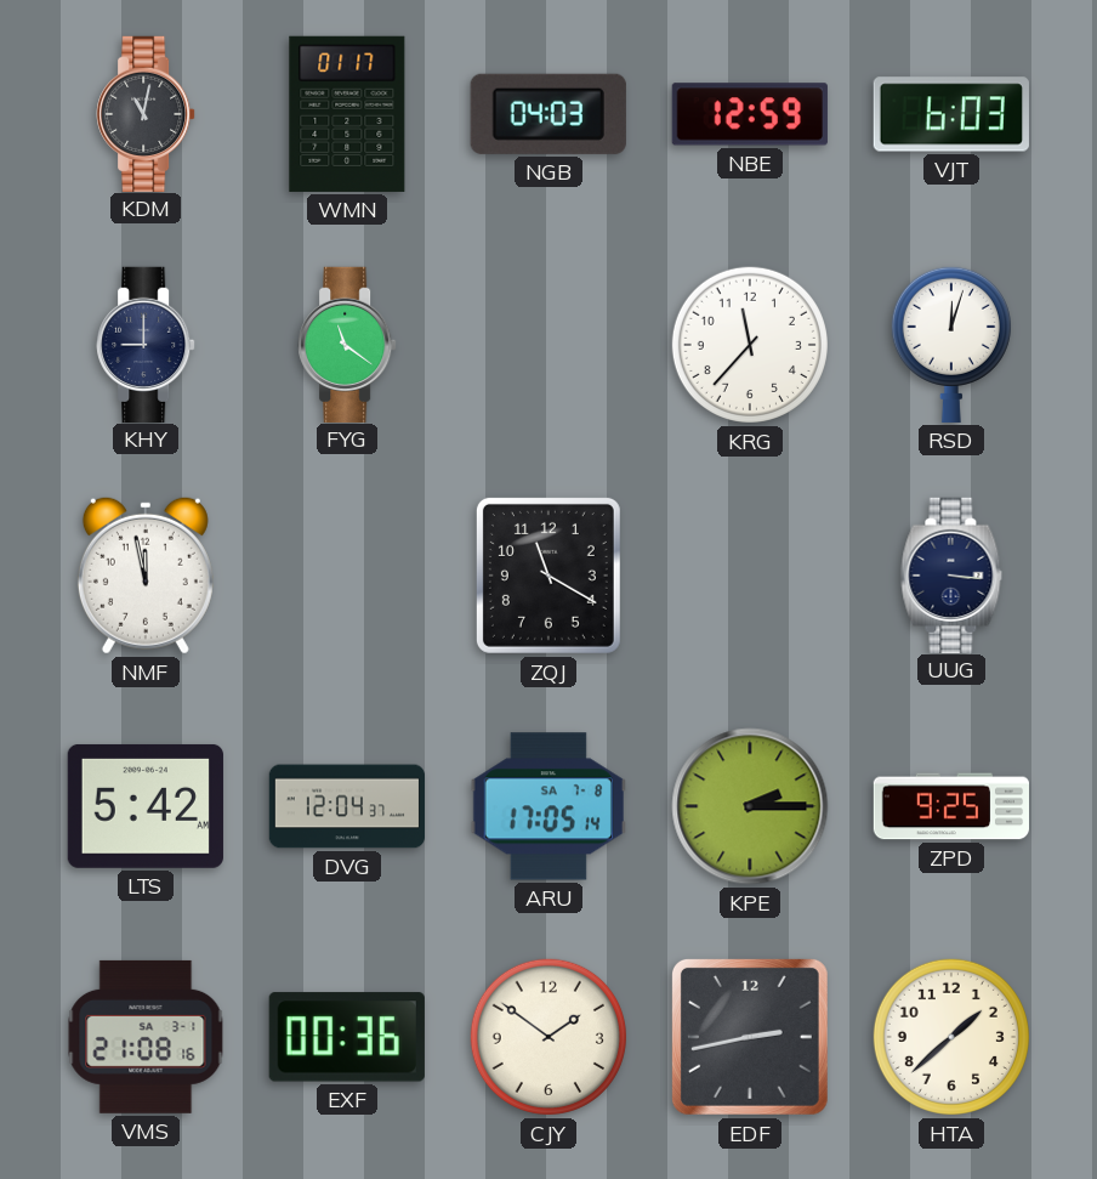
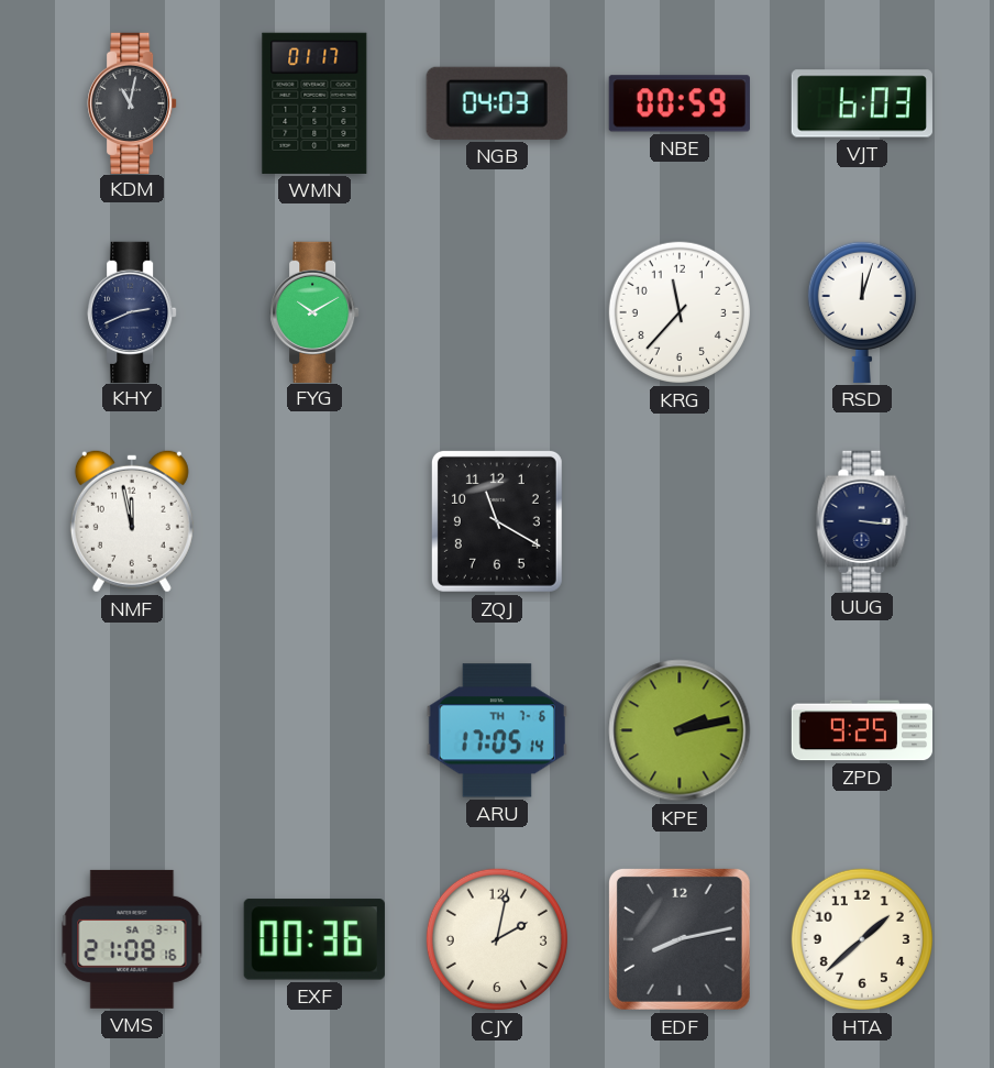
NBE: 12:59 -> 00:59
KHY: 9:00 -> 2:41
FYG: 11:21 -> 10:10
LTS: 5:42 -> none
DVG: 12:04 -> none
ARU date: SA 7-8 -> TH 7-6
KPE: 2:15 -> 2:13
CJY: 1:51 -> 2:02
EDF: 2:43 -> 8:13
